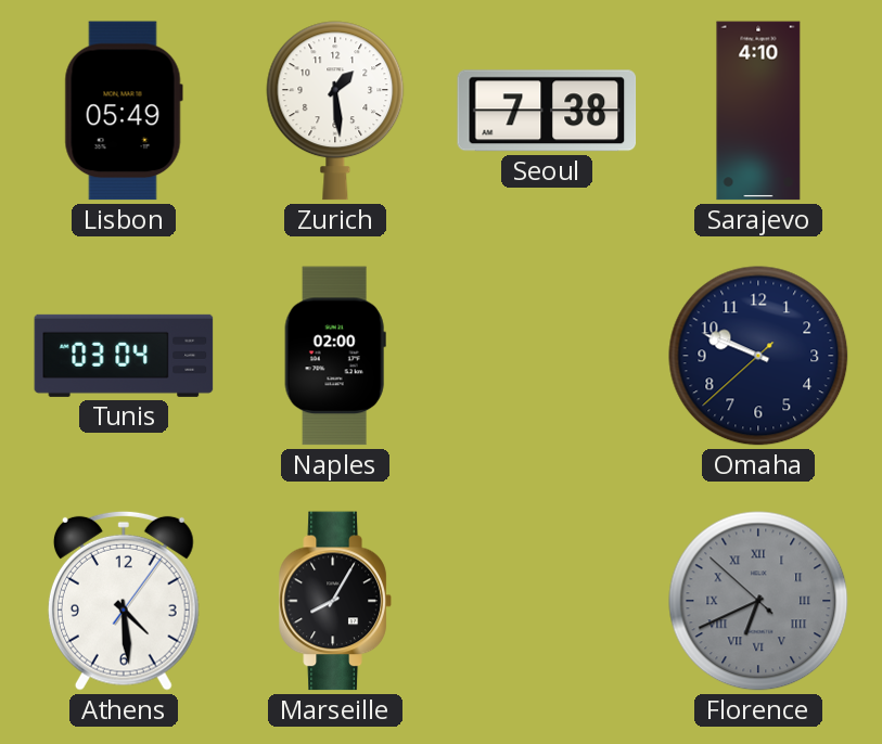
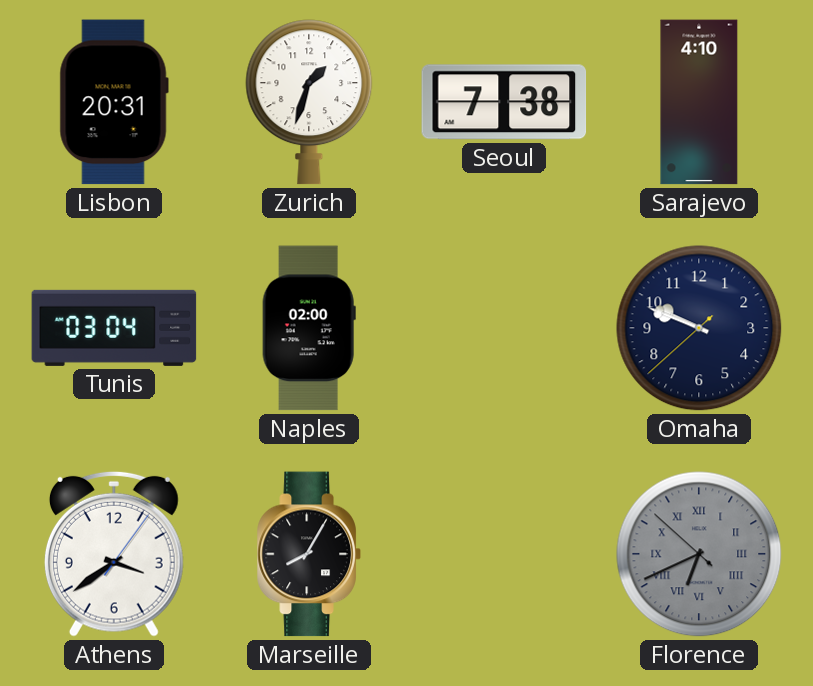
Lisbon: 05:49 -> 20:31
Zurich: 1:29 -> 1:33
Athens: 4:29 -> 3:39
